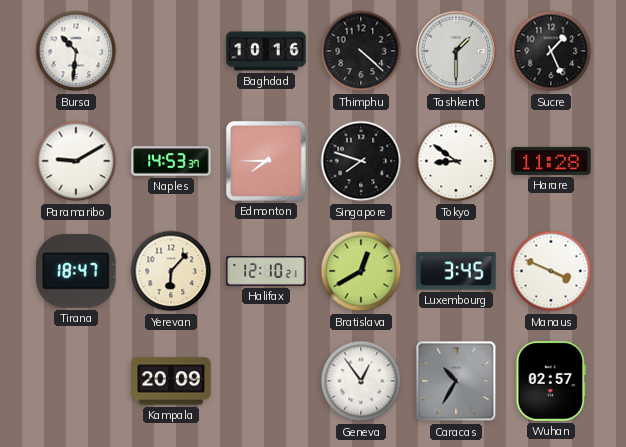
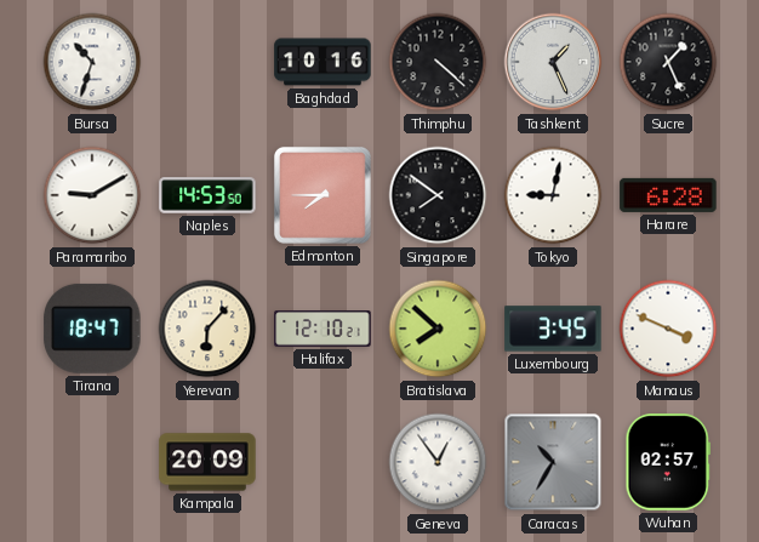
Bursa: 10:31 -> 10:33
Tashkent: 1:30 -> 1:26
Naples: 14:53:37 -> 14:53:50
Singapore: 7:48 -> 7:51
Tokyo: 8:51 -> 9:02
Harare: 11:28 -> 6:28
Bratislava: 12:40 -> 7:52
